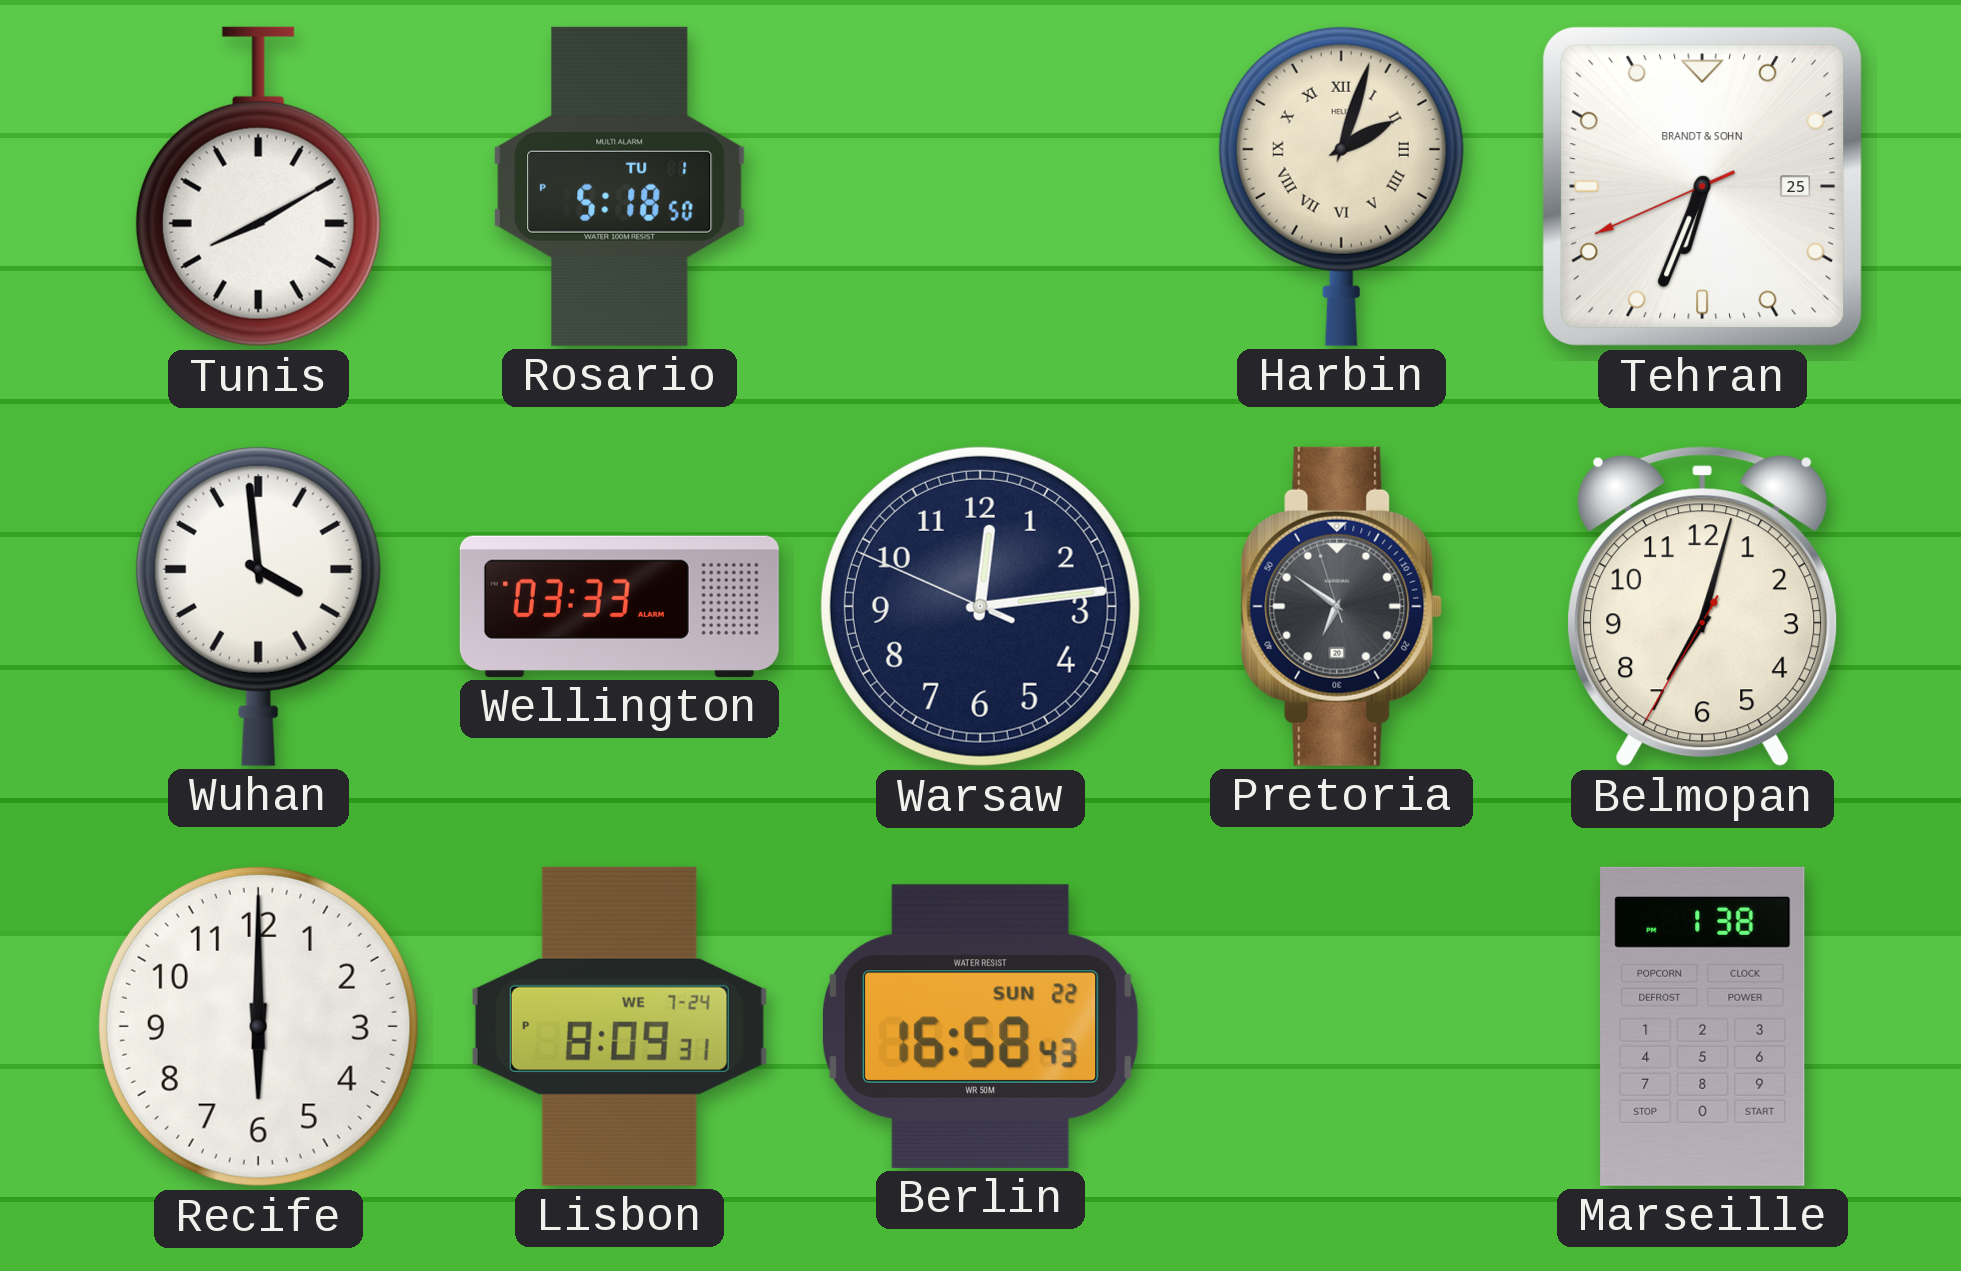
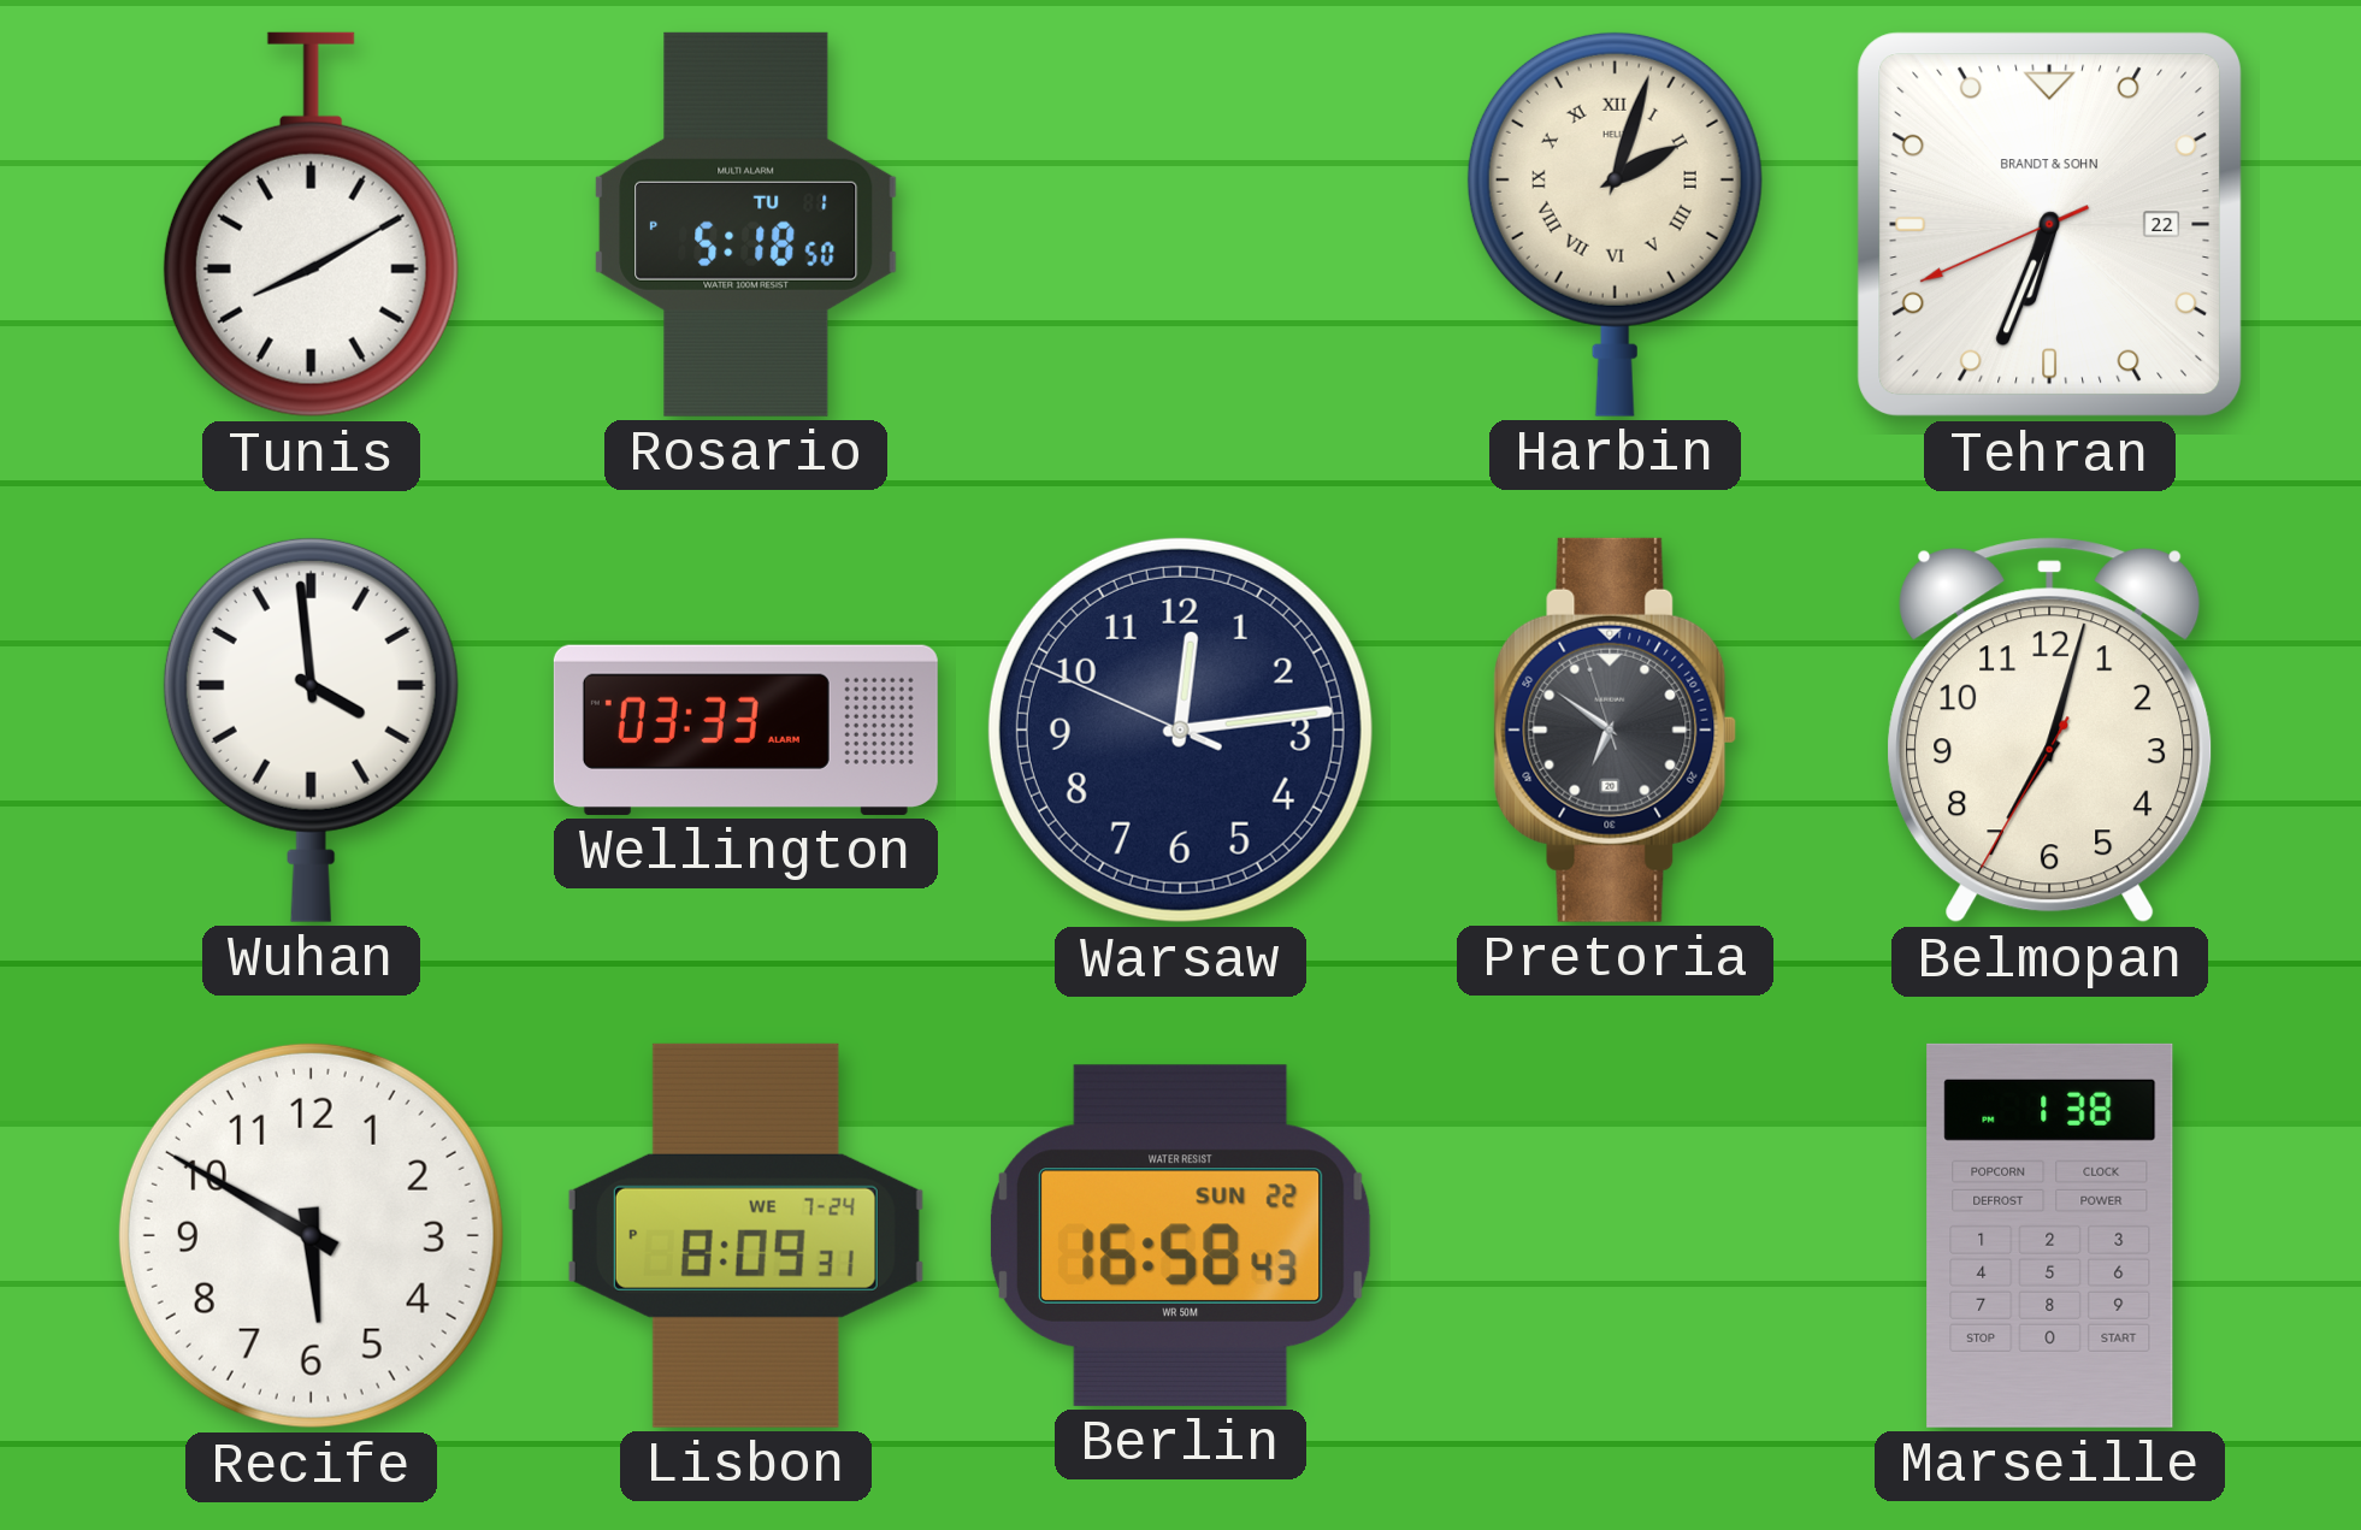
Tehran date: 25 -> 22
Recife: 6:00 -> 5:50
